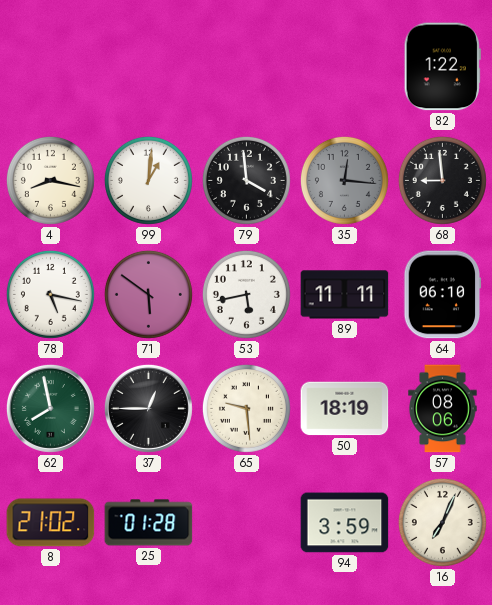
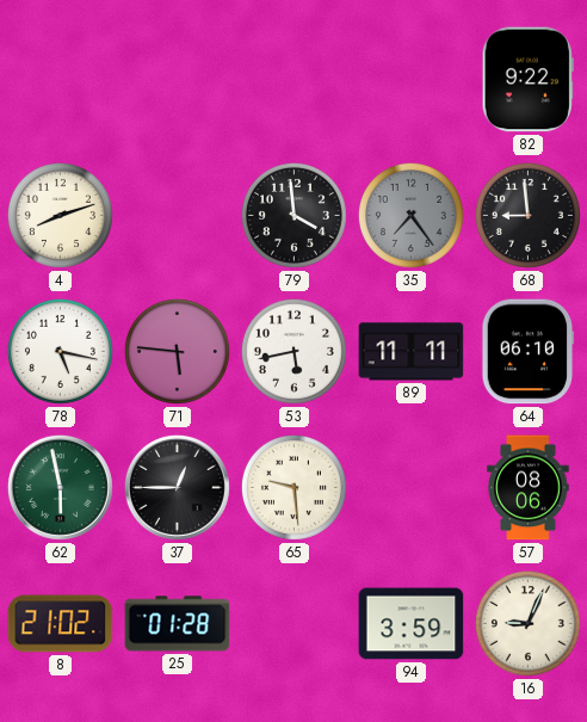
82: 1:22 -> 9:22
4: 8:17 -> 8:12
99: 1:01 -> none
35: 12:16 -> 7:24
71: 5:51 -> 5:46
62: 7:58 -> 5:58
50: 18:19 -> none
16: 7:04 -> 9:04
